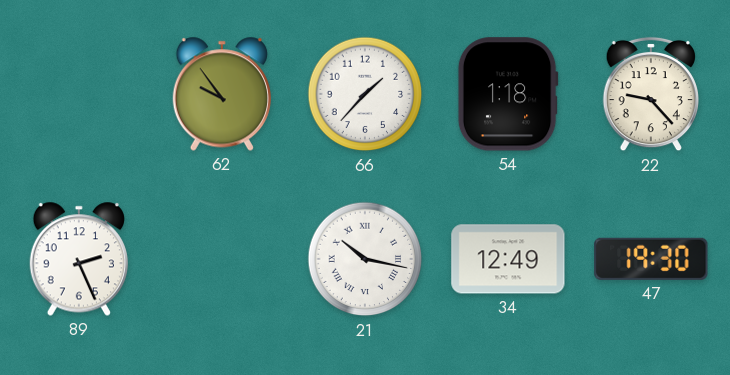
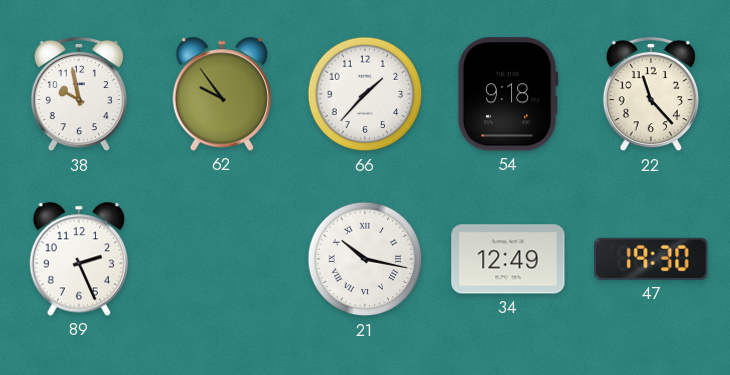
38: none -> 9:58
54: 1:18 -> 9:18
22: 9:23 -> 11:23
